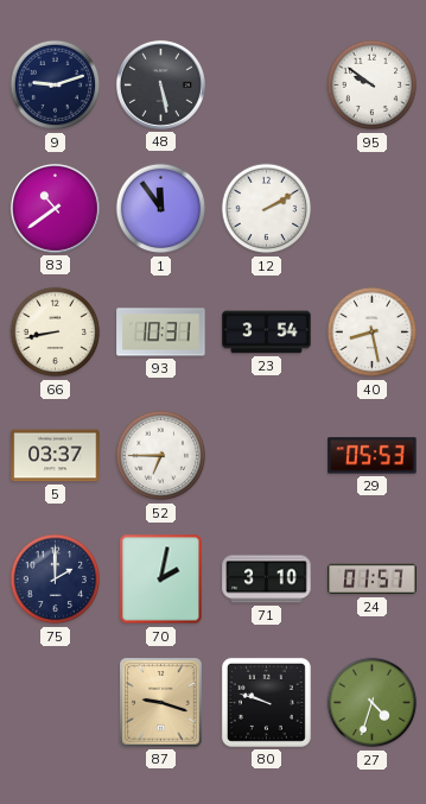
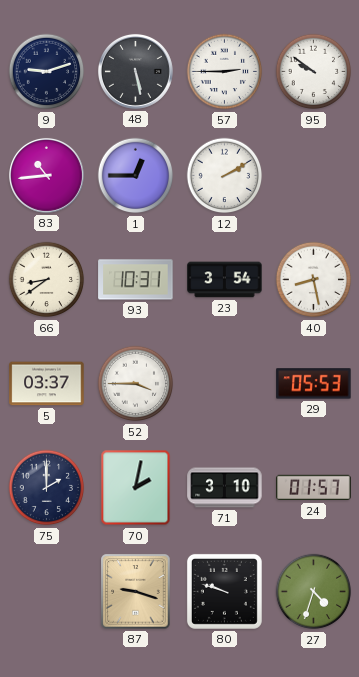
57: none -> 2:45
83: 10:39 -> 10:44
1: 11:54 -> 12:45
66: 8:43 -> 8:39
52: 6:45 -> 3:45
